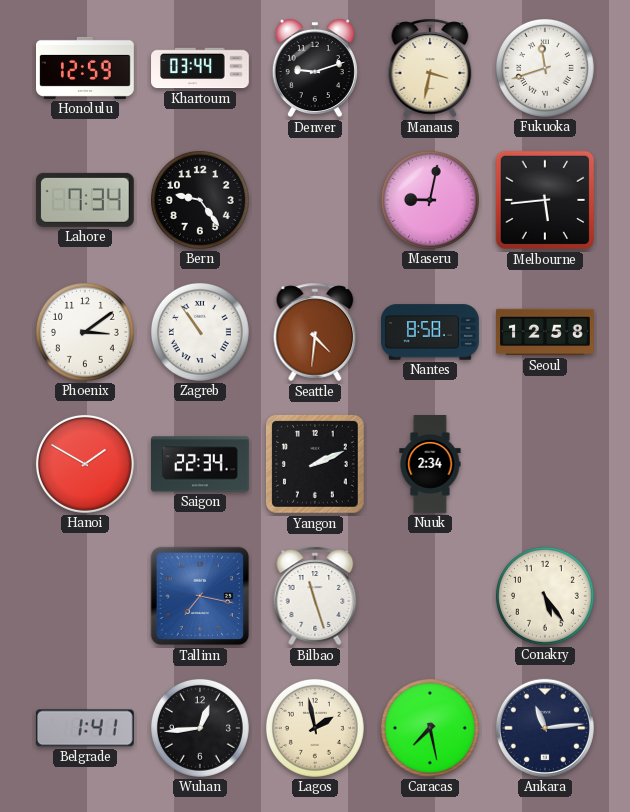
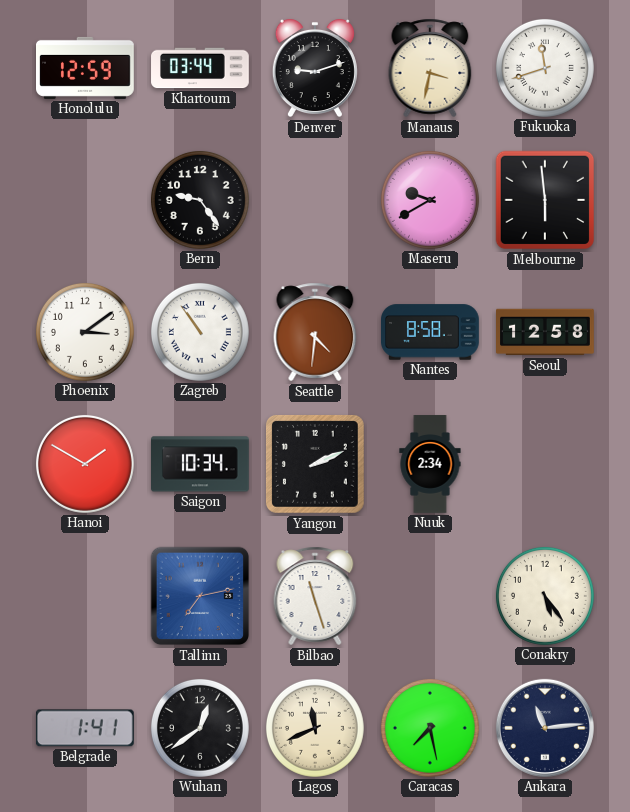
Lahore: 7:34 -> none
Maseru: 9:02 -> 9:40
Melbourne: 5:44 -> 5:59
Saigon: 22:34 -> 10:34
Tallinn: 7:17 -> 7:13
Wuhan: 12:44 -> 12:39
Lagos: 1:58 -> 11:41
